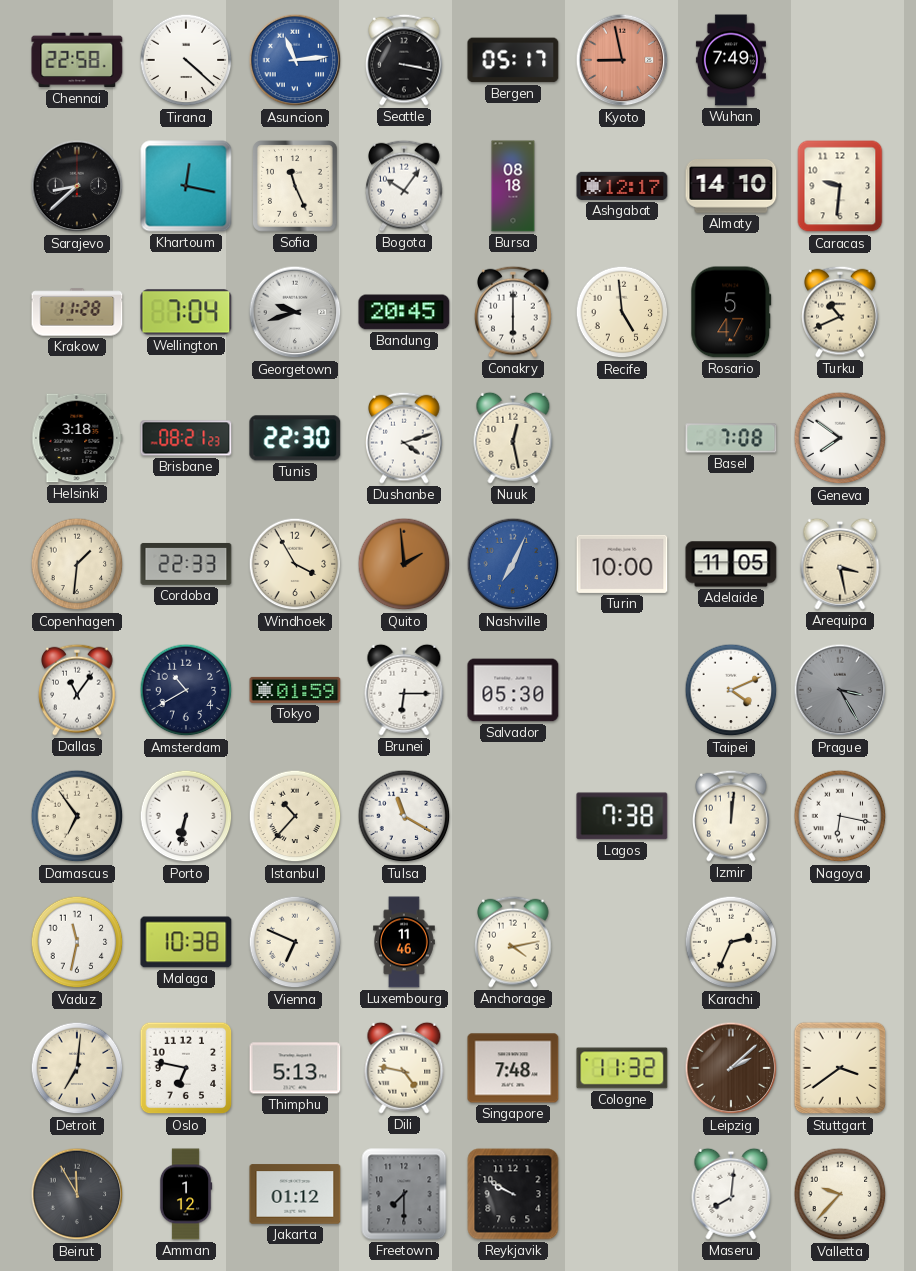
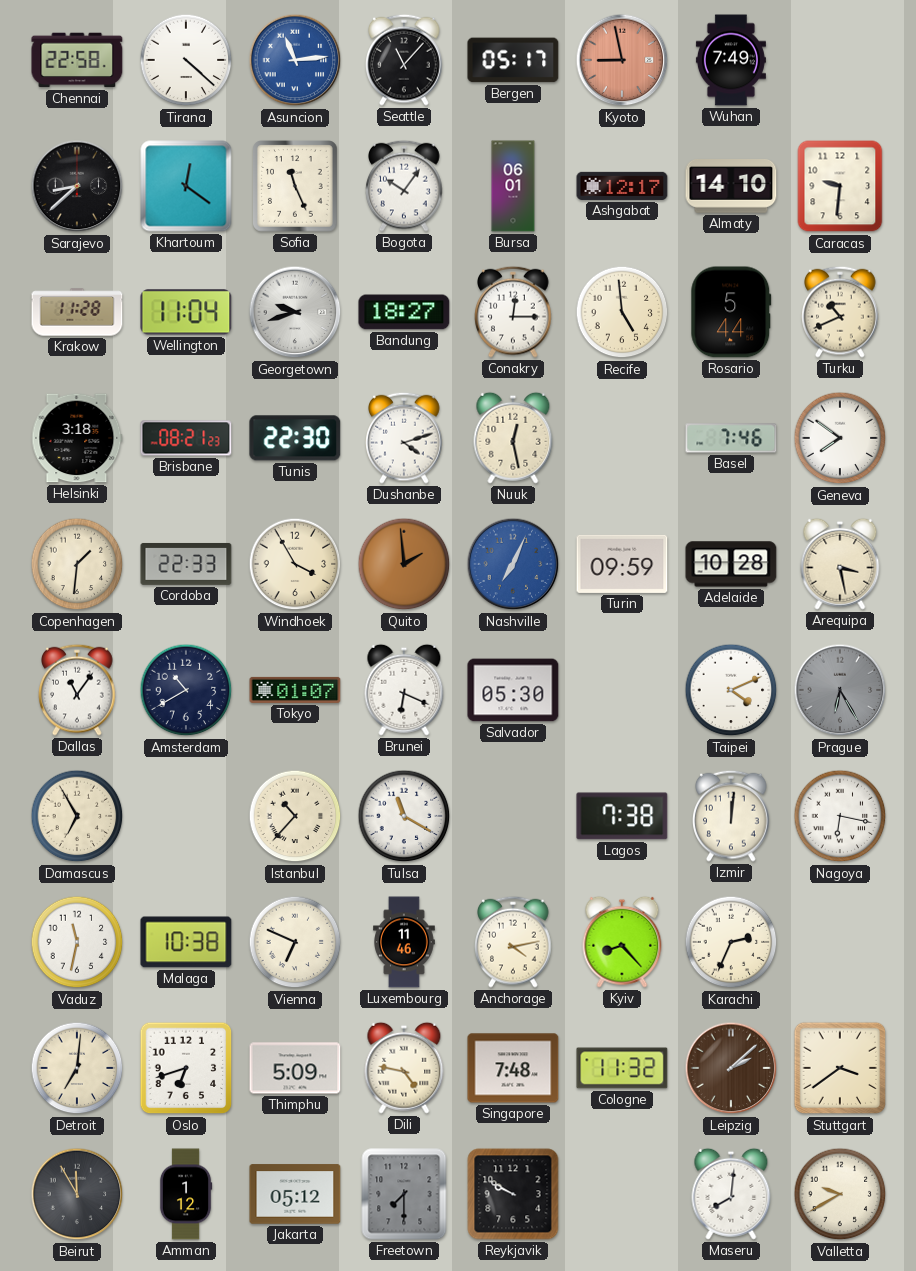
Seattle: 3:17 -> 11:07
Khartoum: 12:17 -> 12:21
Bursa: 08:18 -> 06:01
Wellington: 7:04 -> 11:04
Bandung: 20:45 -> 18:27
Conakry: 6:00 -> 12:15
Rosario: 5:47 -> 5:44
Basel: 7:08 -> 7:46
Turin: 10:00 -> 09:59
Adelaide: 11:05 -> 10:28
Tokyo: 01:59 -> 01:07
Brunei: 6:15 -> 6:19
Prague: 3:25 -> 6:25
Damascus: 6:54 -> 6:55
Porto: 6:32 -> none
Kyiv: none -> 8:23
Oslo: 6:47 -> 6:42
Thimphu: 5:13 -> 5:09
Jakarta: 01:12 -> 05:12
Valletta: 9:37 -> 9:40
